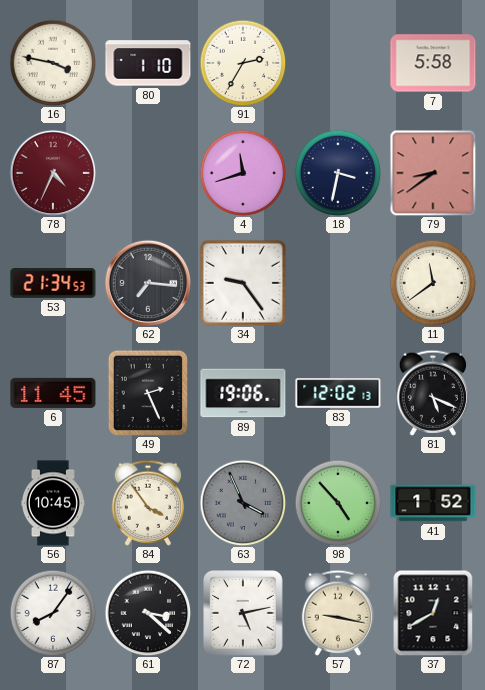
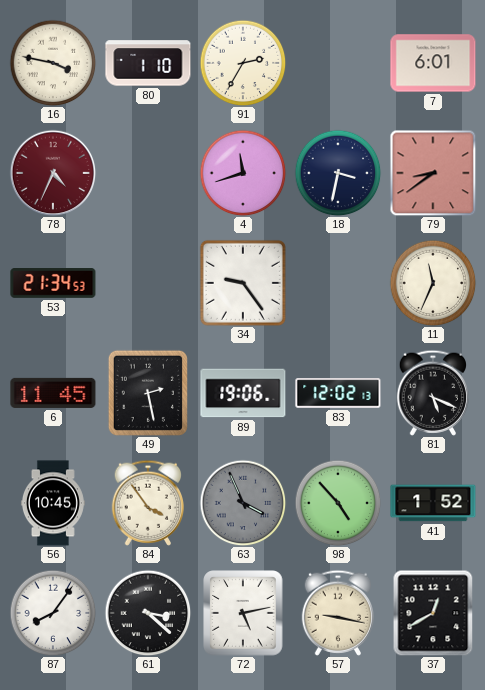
7: 5:58 -> 6:01
62: 7:16 -> none
11: 11:39 -> 11:34
49: 2:26 -> 2:28
